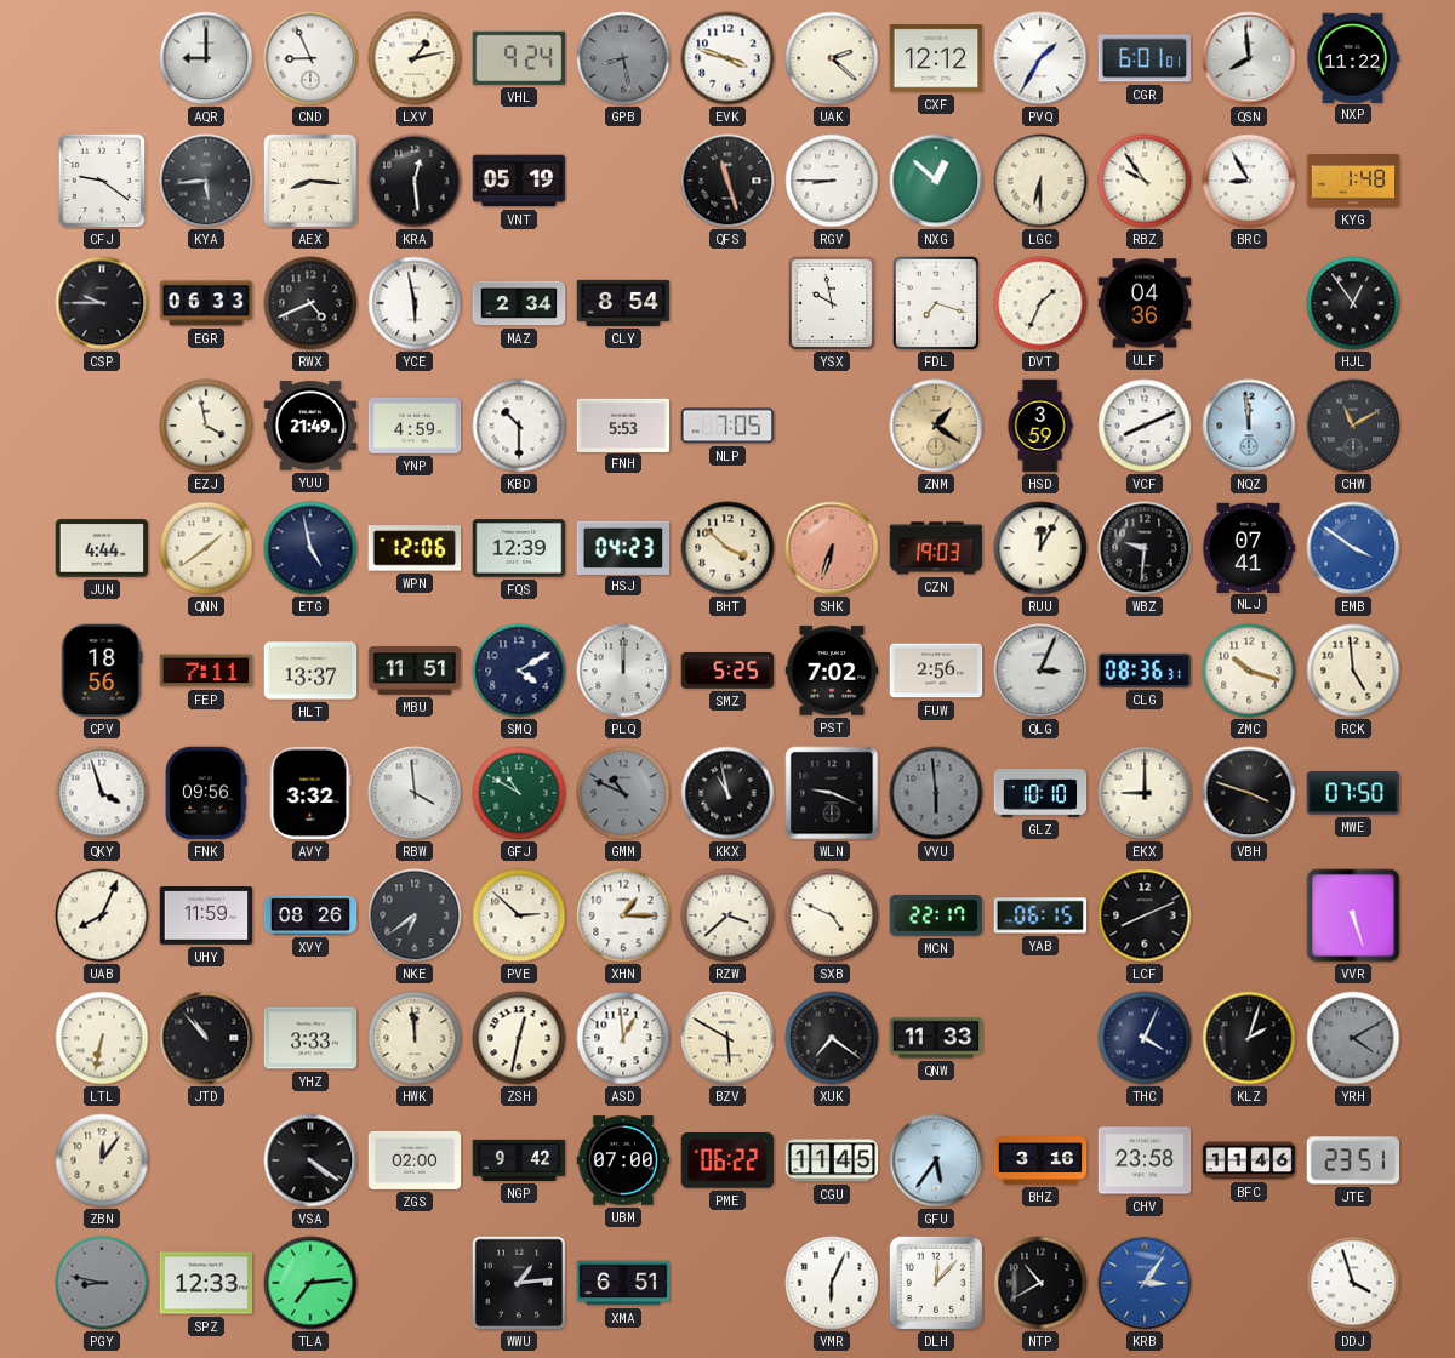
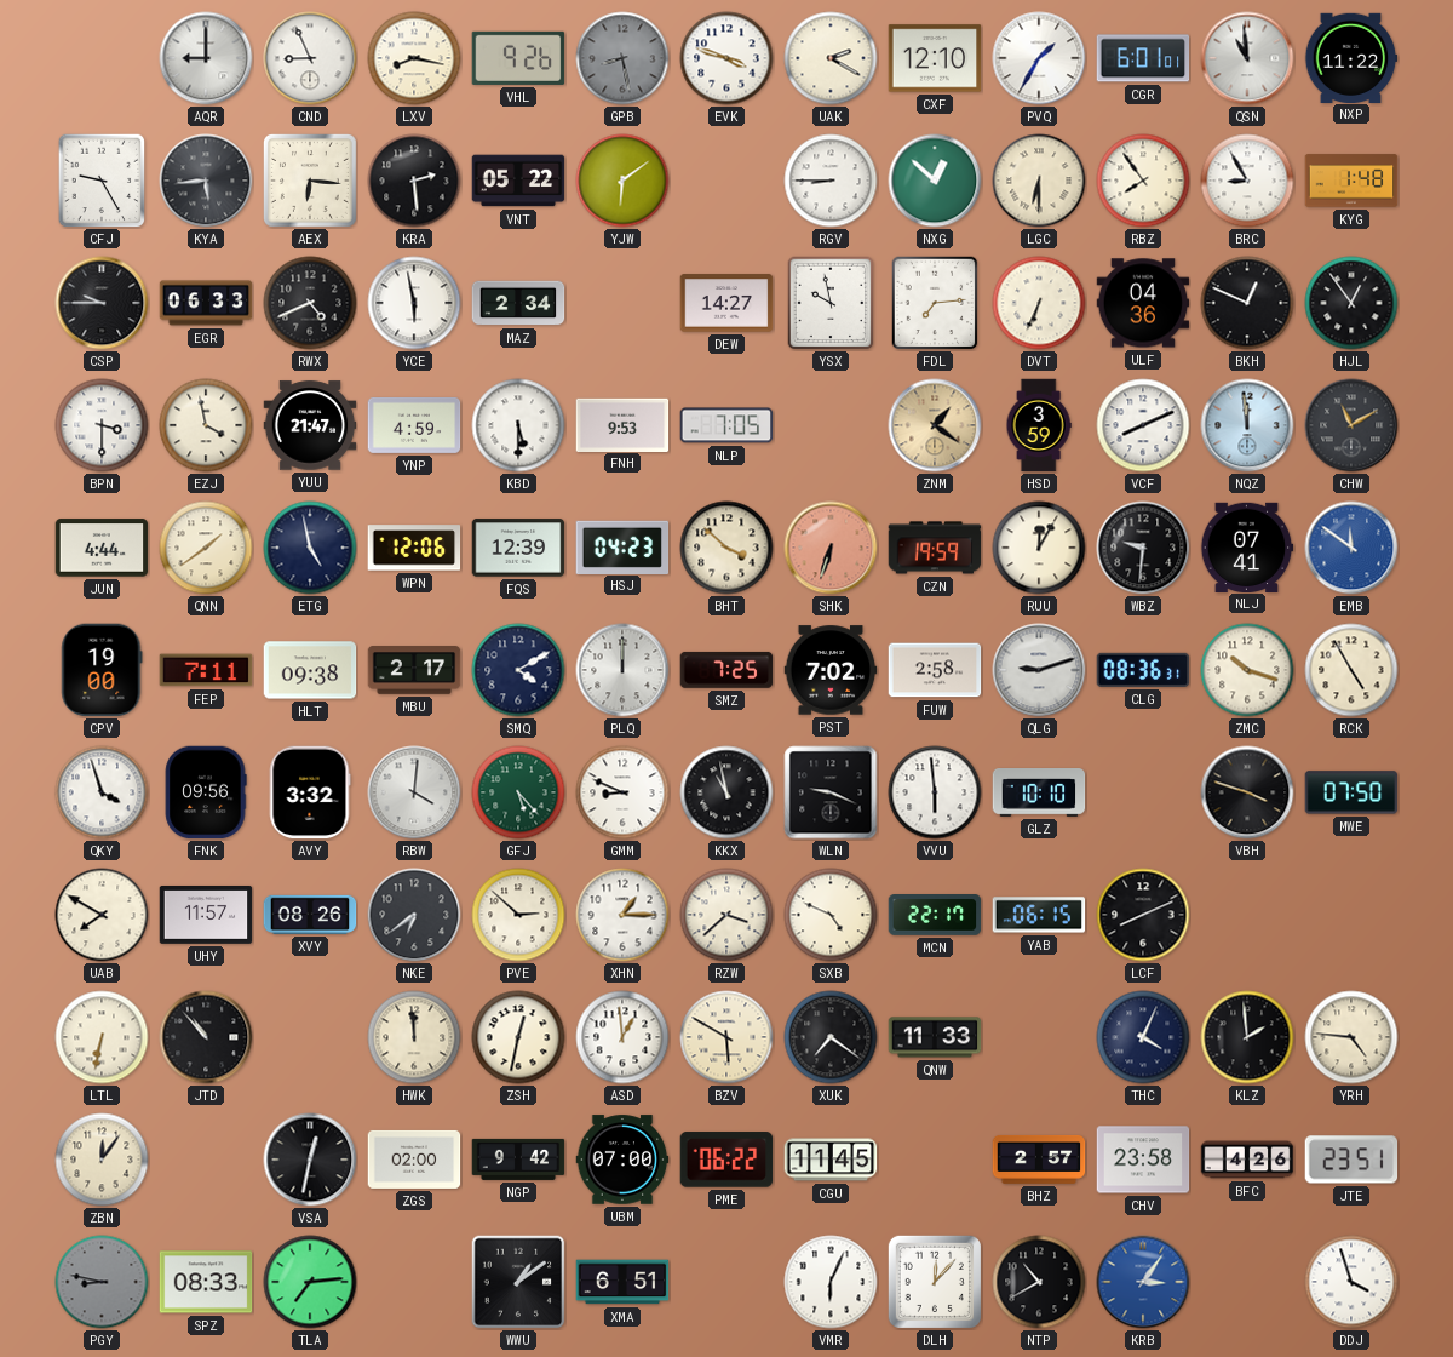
LXV: 1:13 -> 8:17
VHL: 9:24 -> 9:26
UAK: 2:22 -> 2:20
CXF: 12:12 -> 12:10
QSN: 7:59 -> 10:59
CFJ: 9:21 -> 9:25
AEX: 8:16 -> 6:16
KRA: 12:29 -> 2:29
VNT: 05:19 -> 05:22
YJW: none -> 6:09
QFS: 11:27 -> none
RBZ: 9:54 -> 7:54
CLY: 8:54 -> none
DEW: none -> 14:27
FDL: 7:18 -> 7:14
DVT: 1:34 -> 6:34
BKH: none -> 12:49
BPN: none -> 3:30
YUU: 21:49 -> 21:47
KBD: 10:30 -> 5:30
FNH: 5:53 -> 9:53
CZN: 19:03 -> 19:59
EMB: 3:51 -> 11:51
CPV: 18:56 -> 19:00
HLT: 13:37 -> 09:38
MBU: 11:51 -> 2:17
SMZ: 5:25 -> 7:25
FUW: 2:56 -> 2:58
QLG: 3:04 -> 9:12
RCK: 4:59 -> 4:55
RBW: 3:59 -> 4:01
GFJ: 10:50 -> 5:23
GMM: 10:49 -> 8:49
GMM dial: grey -> white
VVU dial: grey -> white
EKX: 9:00 -> none
UAB: 8:04 -> 7:50
UHY: 11:59 -> 11:57
VVR: 5:27 -> none
YHZ: 3:33 -> none
KLZ: 2:03 -> 1:59
YRH: 4:10 -> 4:46
YRH dial: grey -> cream
VSA: 4:21 -> 12:32
GFU: 5:36 -> none
BHZ: 3:16 -> 2:57
BFC: 11:46 -> 4:26
SPZ: 12:33 -> 08:33
WWU: 1:14 -> 1:09
